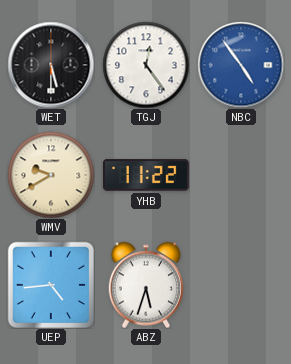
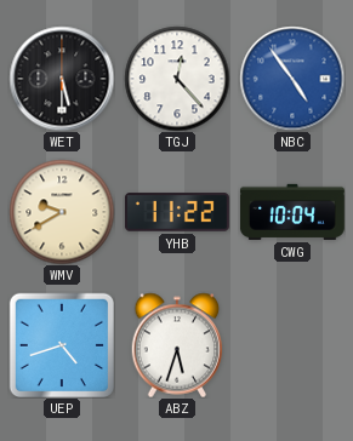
TGJ: 12:24 -> 12:23
CWG: none -> 10:04
UEP: 4:44 -> 4:42
